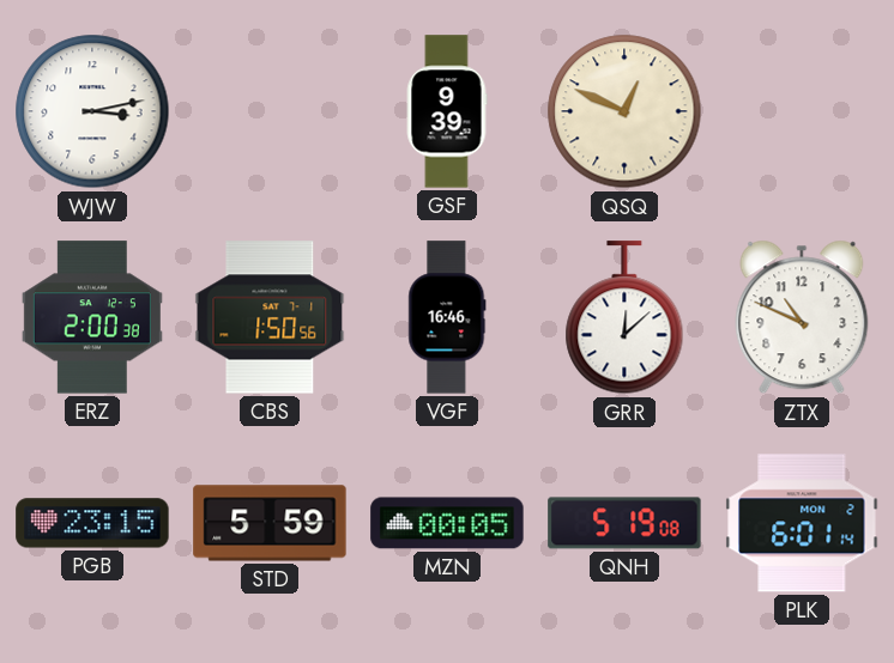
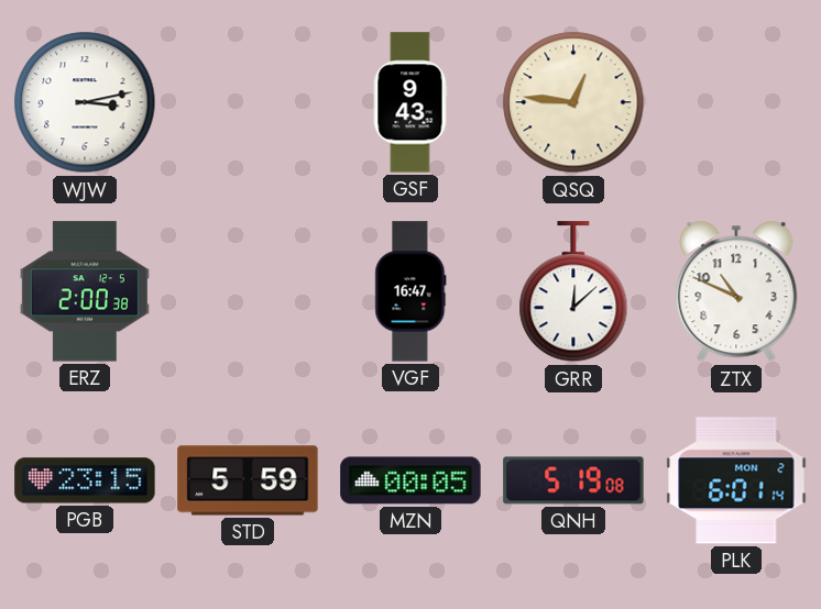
GSF: 9:39 -> 9:43
QSQ: 12:49 -> 12:46
CBS: 1:50 -> none
VGF: 16:46 -> 16:47
